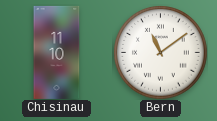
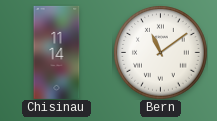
Chisinau: 11:10 -> 11:14
